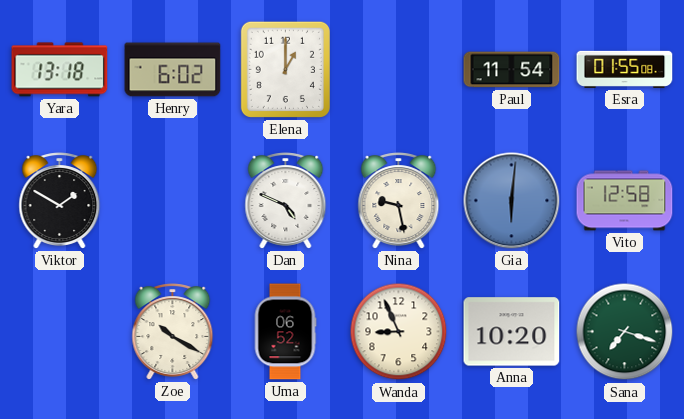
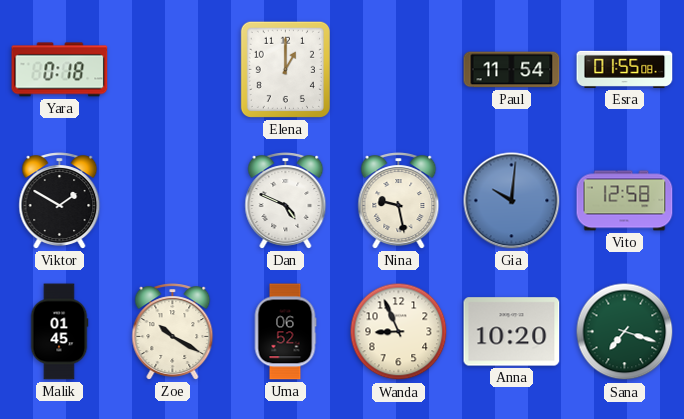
Yara: 13:18 -> 0:18
Henry: 6:02 -> none
Gia: 6:01 -> 10:01
Malik: none -> 01:45
